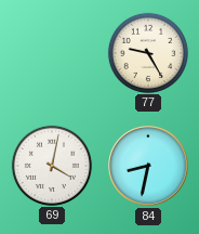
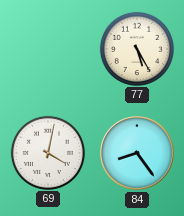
77: 9:25 -> 5:25
84: 8:32 -> 8:24
